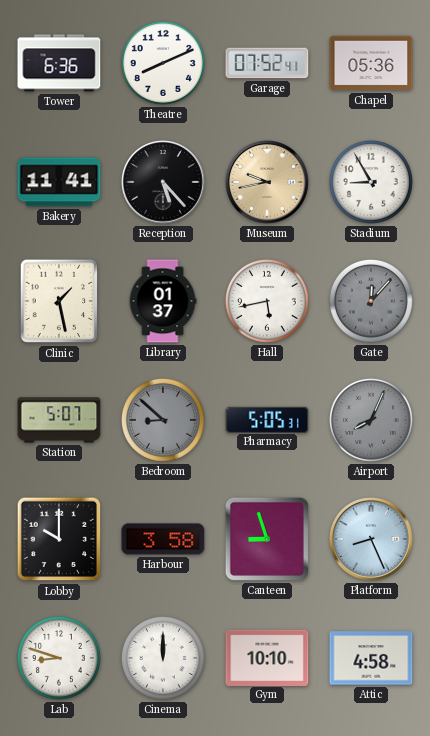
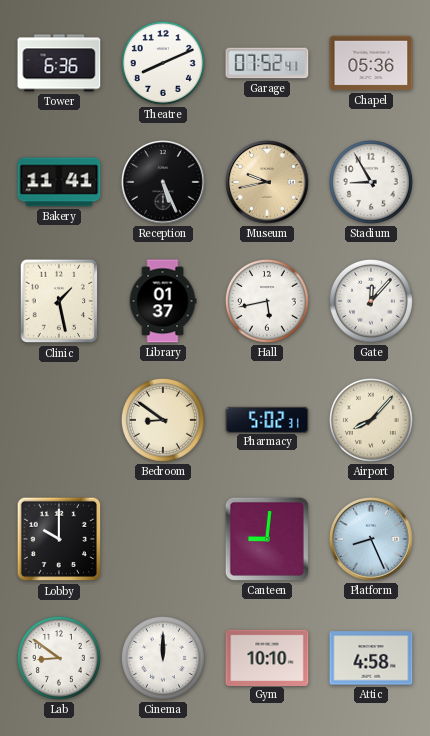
Reception: 5:23 -> 5:26
Gate dial: grey -> white
Station: 5:07 -> none
Bedroom: 8:52 -> 8:51
Bedroom dial: grey -> cream
Pharmacy: 5:05 -> 5:02
Airport: 8:04 -> 8:07
Airport dial: grey -> cream
Harbour: 3:58 -> none
Canteen: 8:57 -> 9:01
Lab: 8:48 -> 8:51
